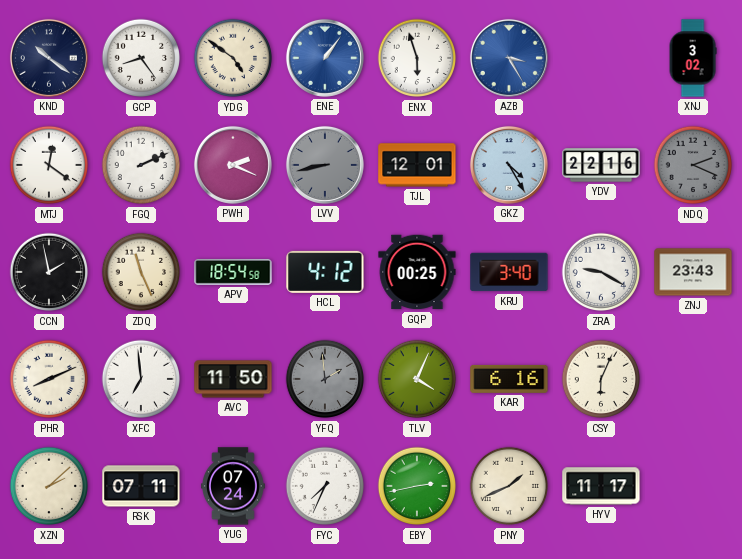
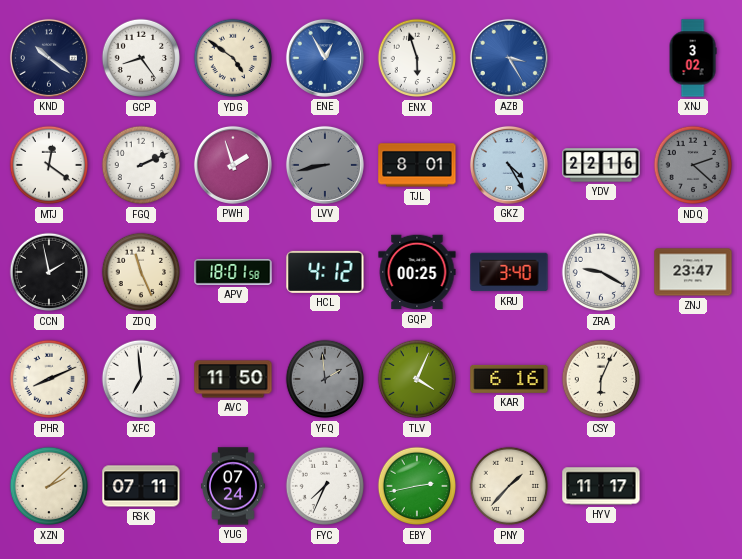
ENE: 1:06 -> 12:55
PWH: 2:19 -> 1:57
TJL: 12:01 -> 8:01
NDQ: 2:19 -> 2:22
APV: 18:54 -> 18:01
ZNJ: 23:43 -> 23:47
PNY: 1:41 -> 1:37
